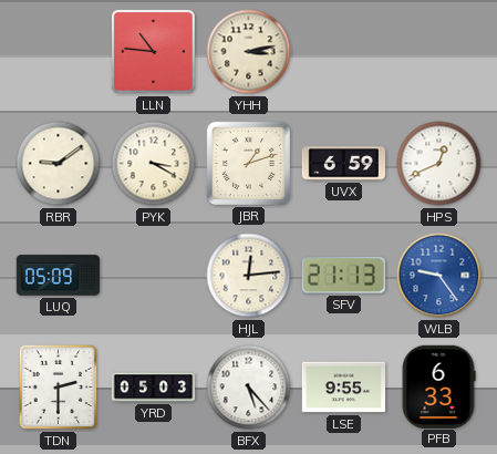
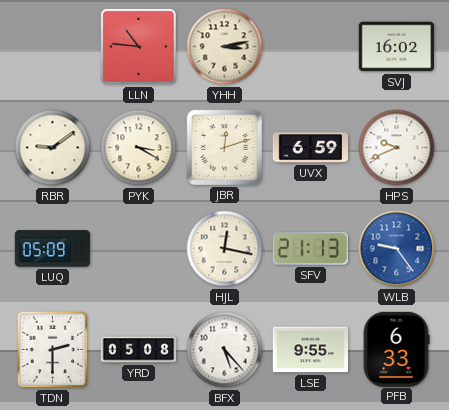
SVJ: none -> 16:02
JBR: 1:12 -> 12:12
HPS: 12:41 -> 9:41
HJL: 12:14 -> 12:17
YRD: 05:03 -> 05:08
